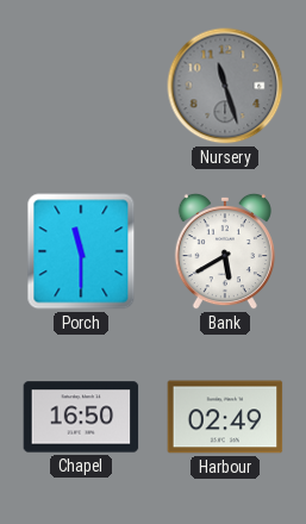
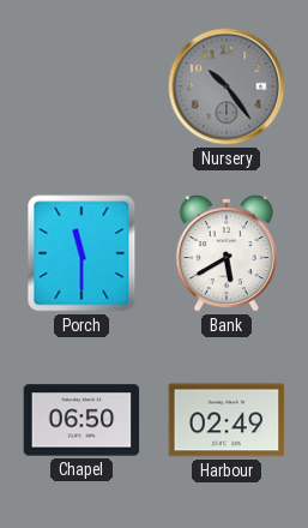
Nursery: 11:27 -> 10:24
Chapel: 16:50 -> 06:50
